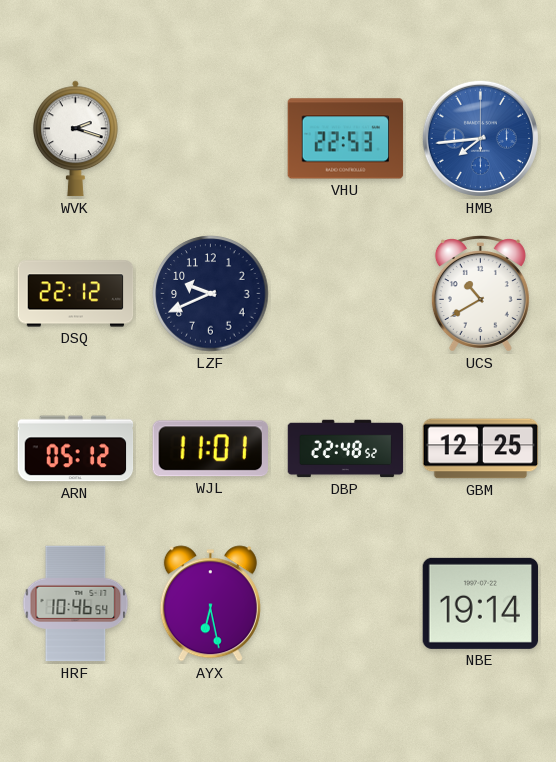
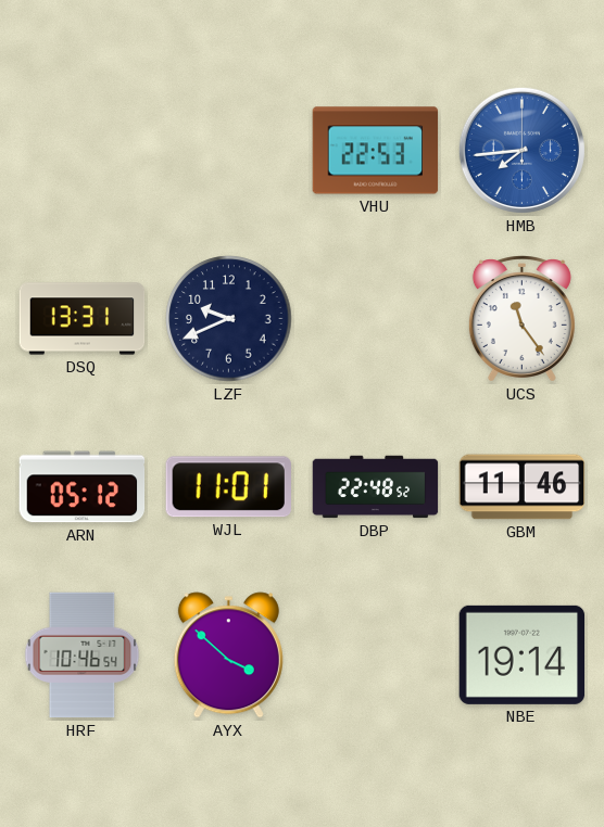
WVK: 2:18 -> none
DSQ: 22:12 -> 13:31
UCS: 10:40 -> 11:24
GBM: 12:25 -> 11:46
AYX: 6:28 -> 3:52
